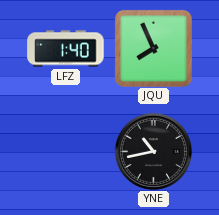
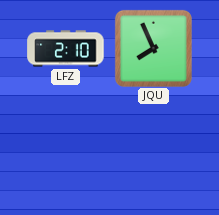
LFZ: 1:40 -> 2:10
YNE: 10:43 -> none
